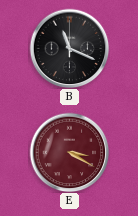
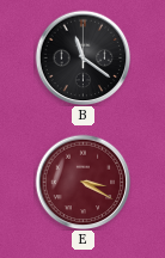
B: 11:19 -> 11:21
